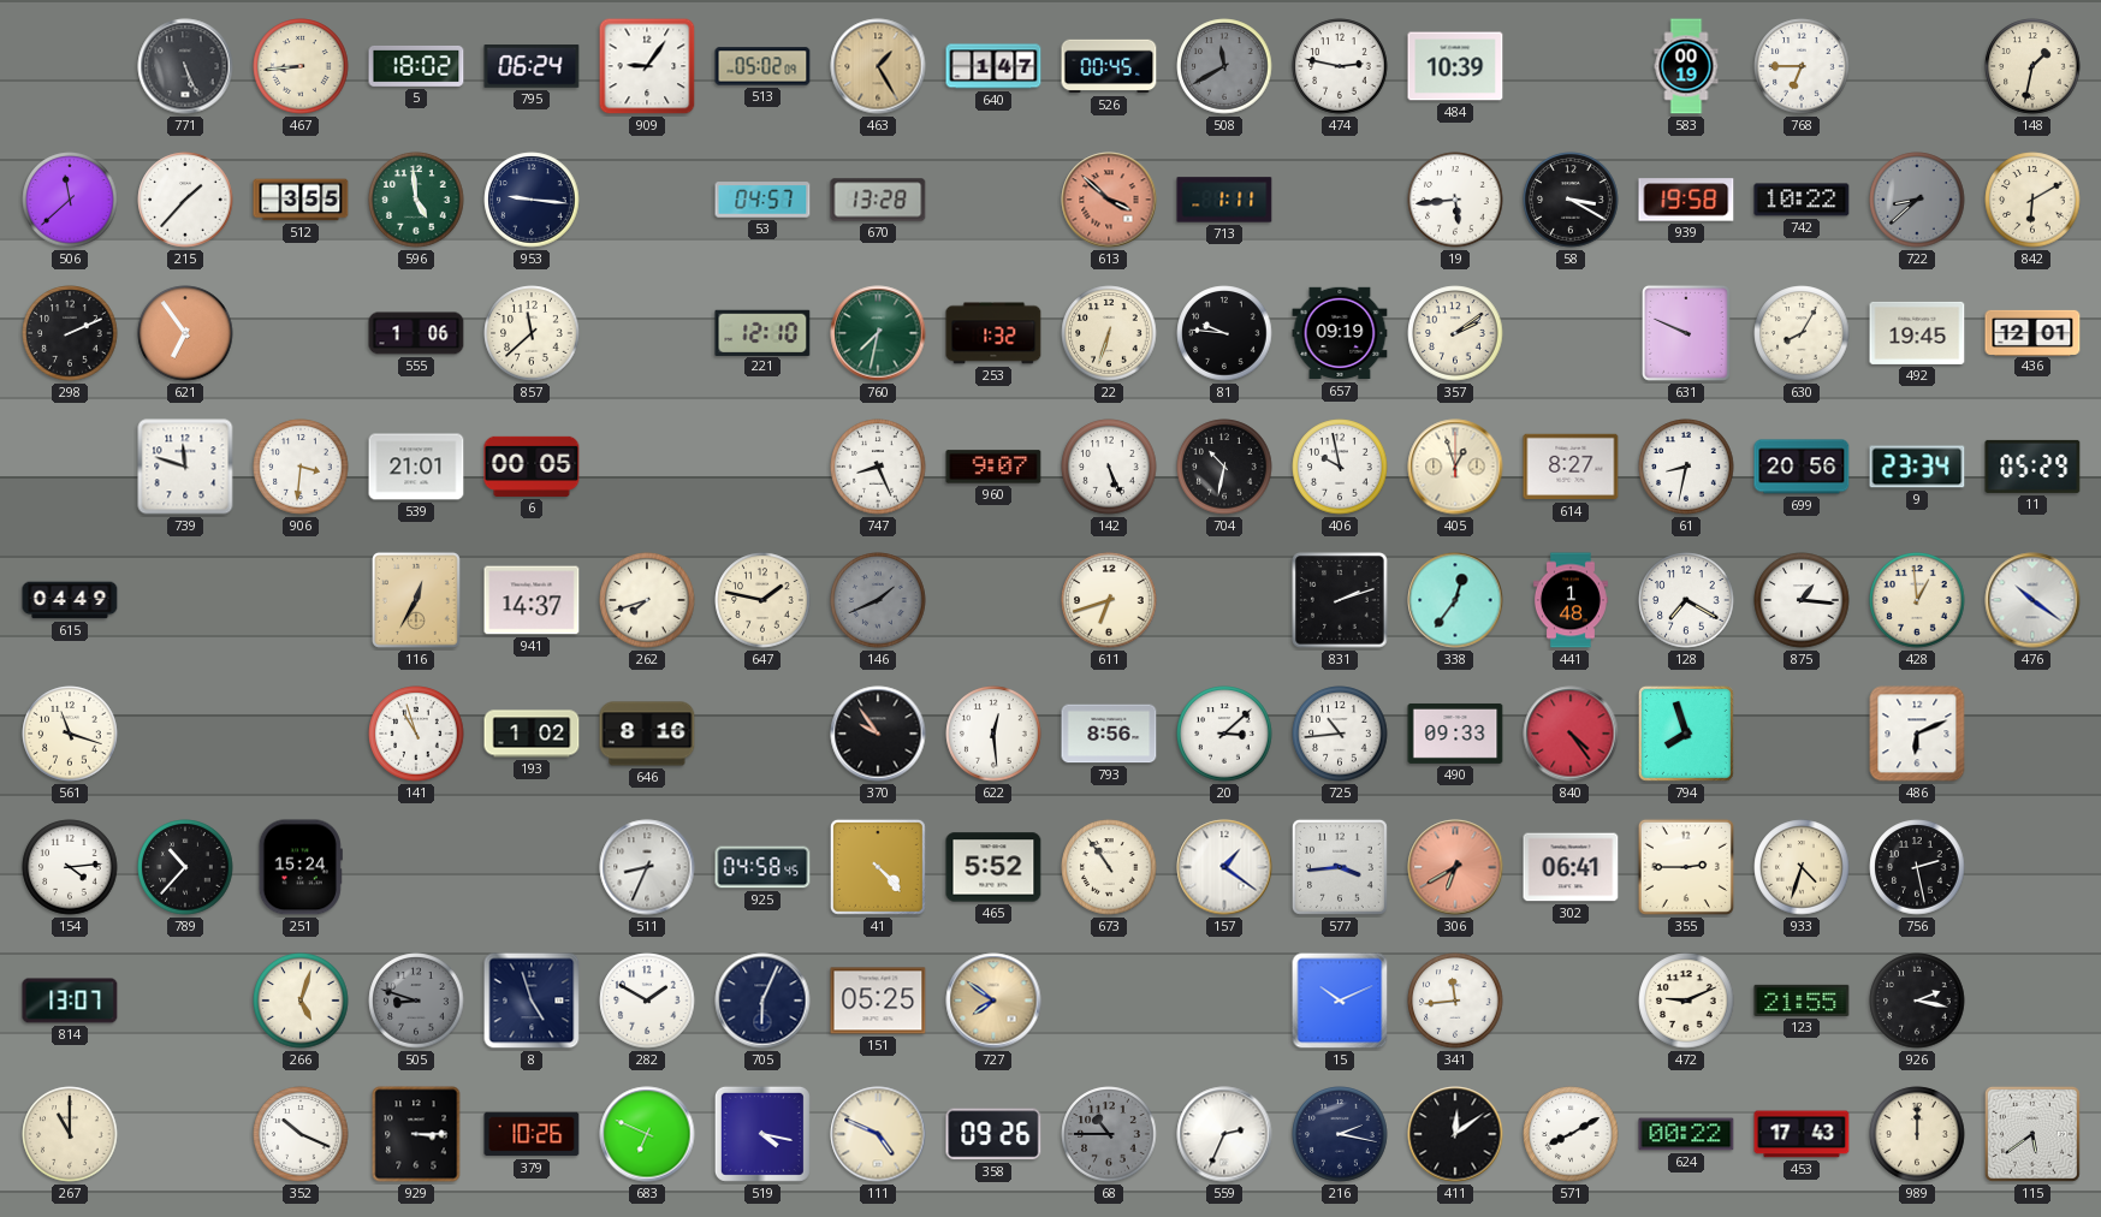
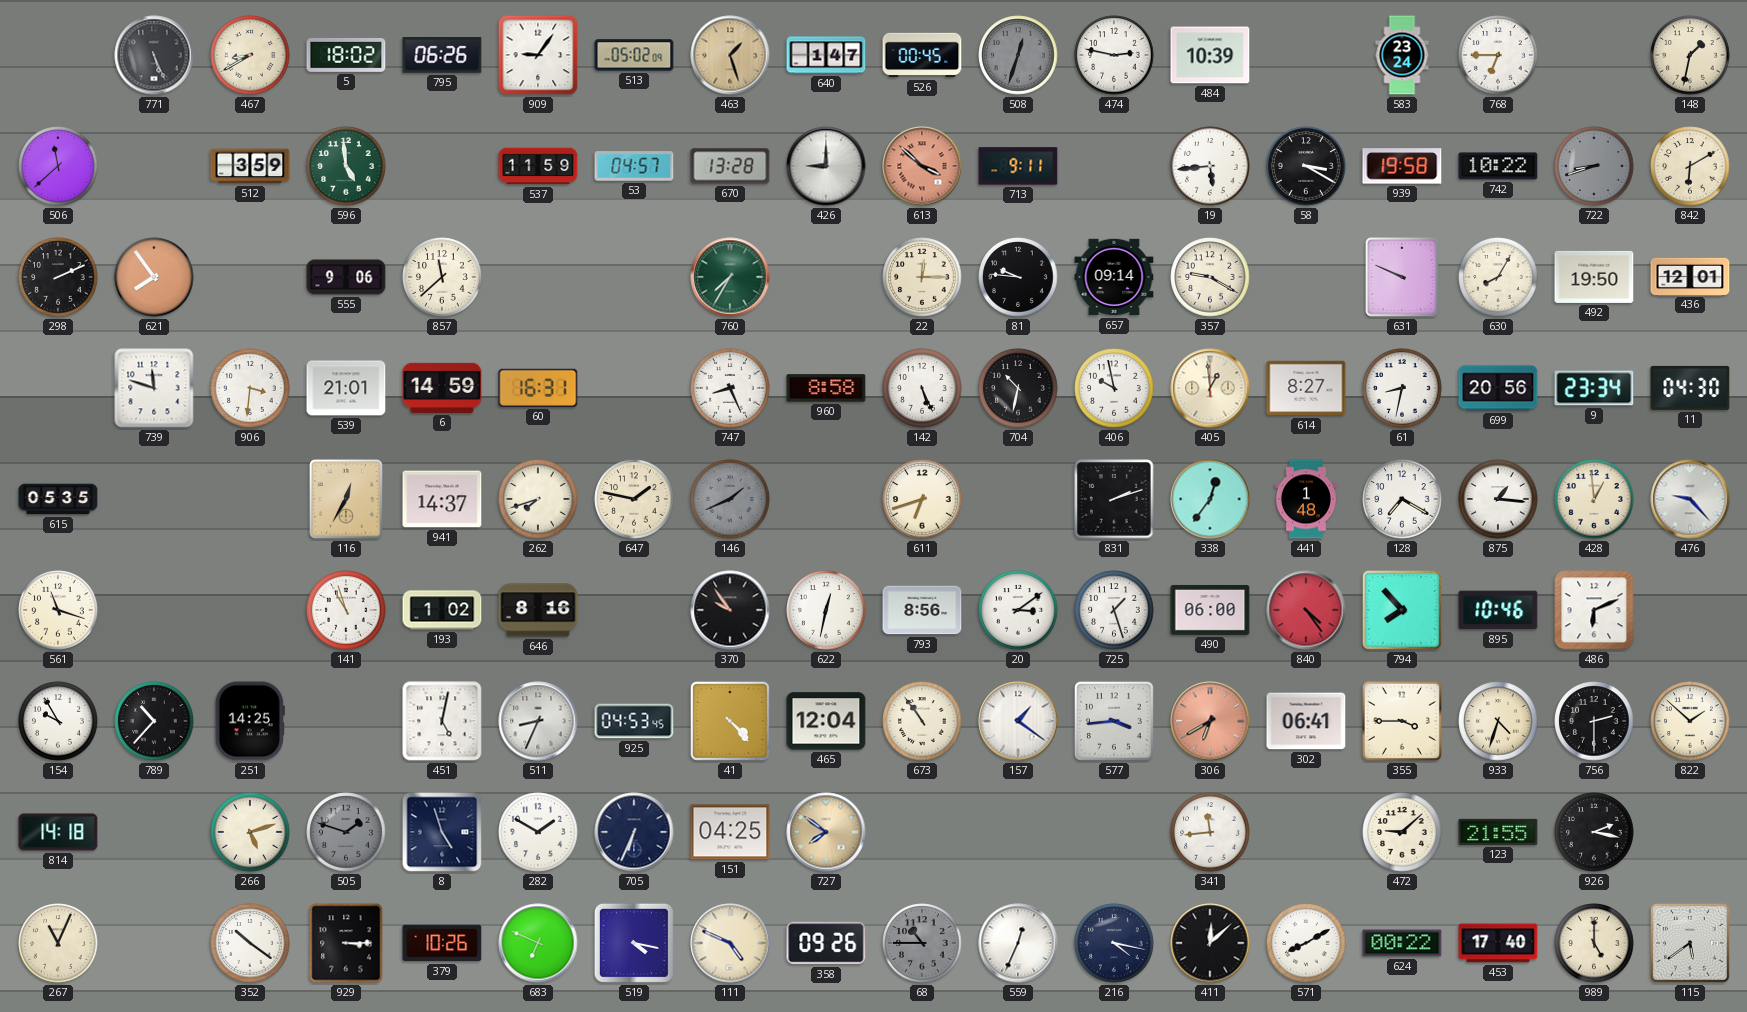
467: 8:44 -> 8:40
795: 06:24 -> 06:26
463: 1:25 -> 1:27
508: 11:40 -> 12:33
583: 00:19 -> 23:24
215: 1:37 -> none
512: 3:55 -> 3:59
953: 9:16 -> none
537: none -> 11:59
426: none -> 9:00
713: 1:11 -> 9:11
722: 8:38 -> 8:42
621: 6:54 -> 7:54
555: 1:06 -> 9:06
221: 12:10 -> none
760: 7:32 -> 7:35
253: 1:32 -> none
22: 6:33 -> 12:15
657: 09:19 -> 09:14
357: 2:09 -> 9:20
492: 19:45 -> 19:50
6: 00:05 -> 14:59
60: none -> 16:31
960: 9:07 -> 8:58
405: 12:57 -> 12:59
11: 05:29 -> 04:30
615: 04:49 -> 05:35
476: 10:21 -> 9:23
622: 12:29 -> 12:32
20: 3:08 -> 3:09
725: 10:44 -> 1:27
490: 09:33 -> 06:00
794: 7:57 -> 7:53
895: none -> 10:46
154: 4:14 -> 9:55
251: 15:24 -> 14:25
451: none -> 5:02
925: 04:58 -> 04:53
465: 5:52 -> 12:04
355: 2:45 -> 3:45
756: 2:28 -> 2:30
822: none -> 1:52
814: 13:07 -> 14:18
266: 5:03 -> 5:12
505: 8:48 -> 1:48
705: 6:04 -> 6:34
151: 05:25 -> 04:25
15: 10:11 -> none
472: 9:11 -> 9:08
267: 11:00 -> 11:04
352: 10:19 -> 10:21
559: 2:34 -> 12:34
216: 2:17 -> 4:17
411: 12:09 -> 12:08
453: 17:43 -> 17:40
989: 12:00 -> 5:00
